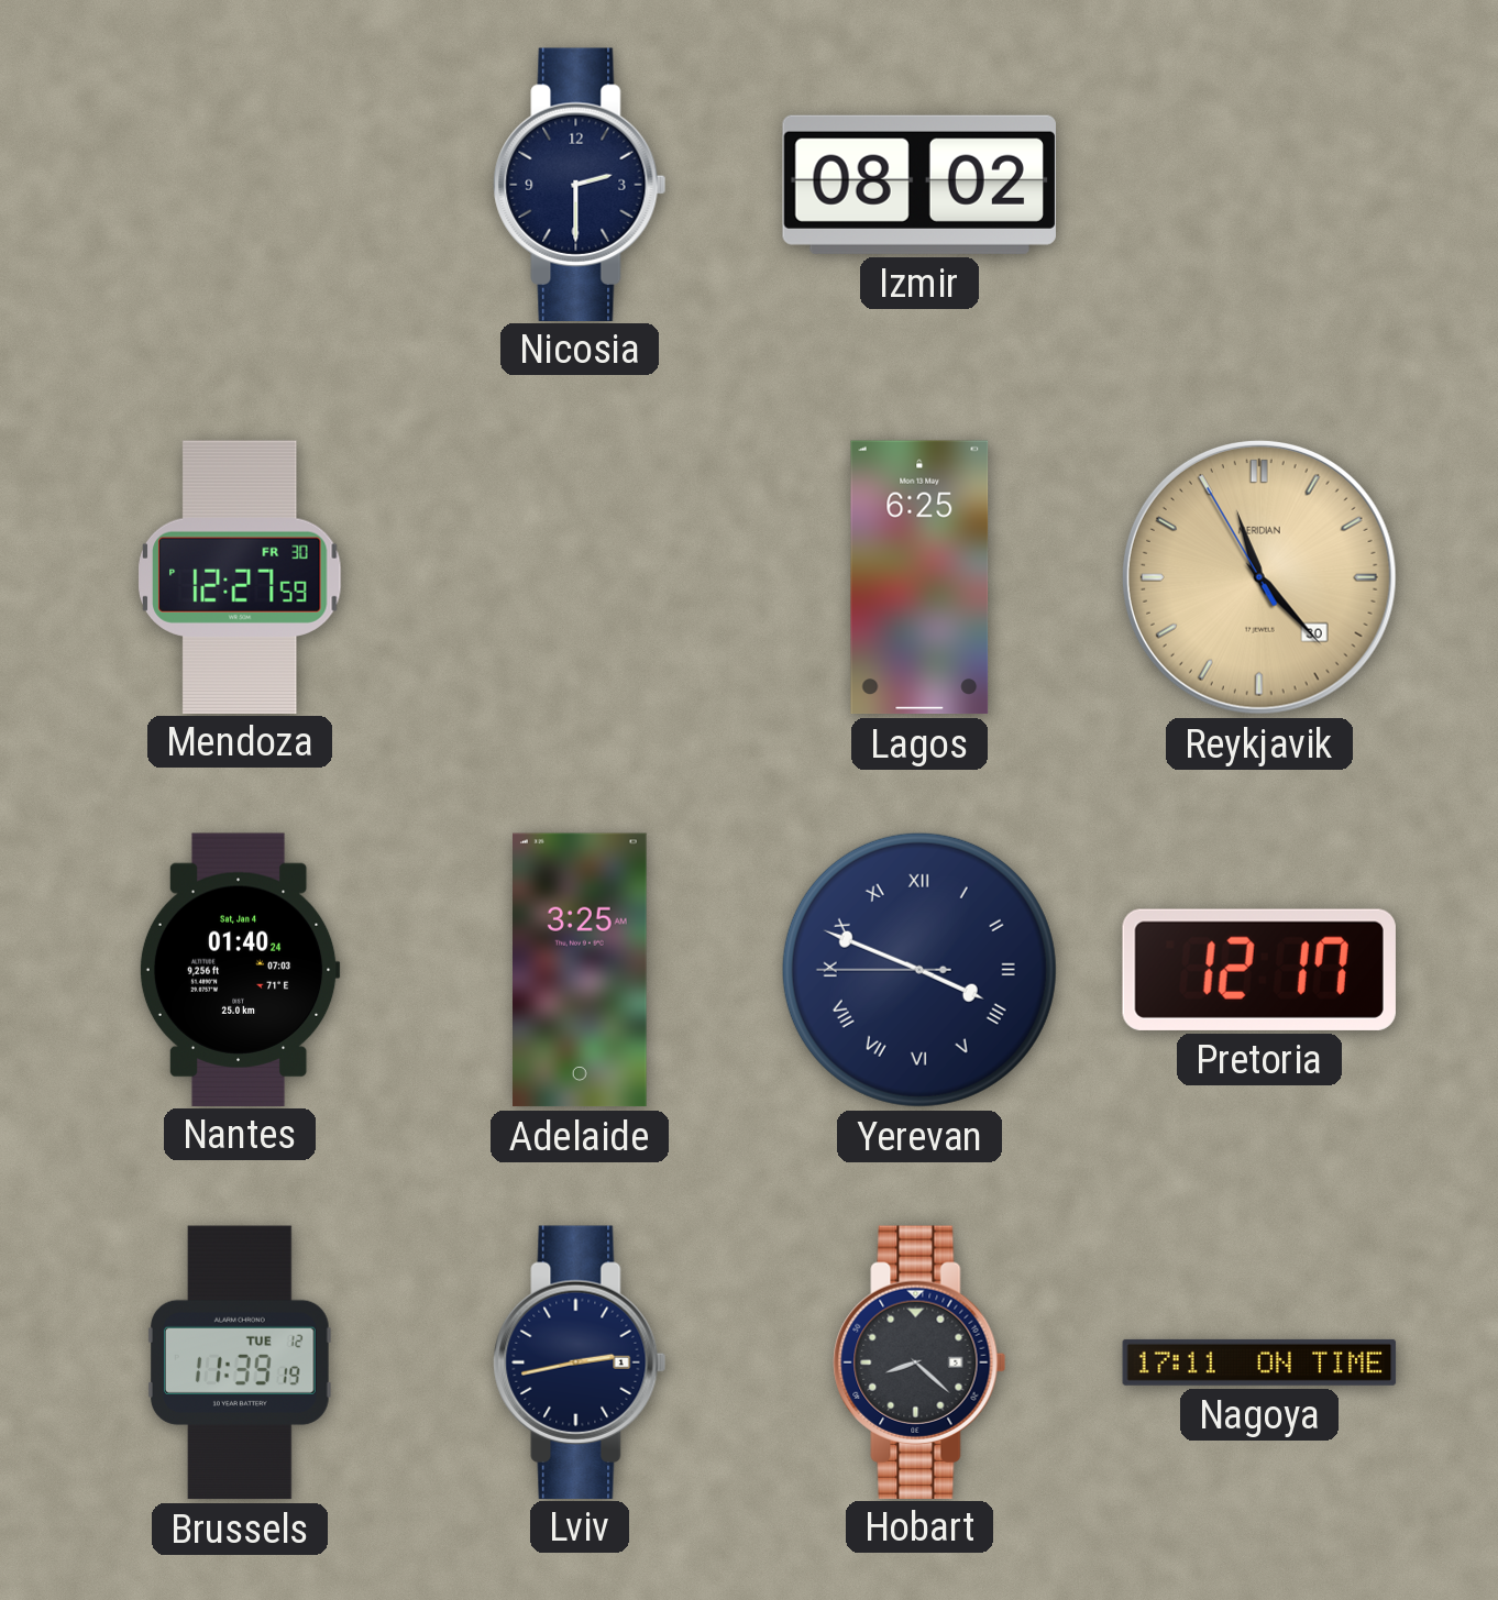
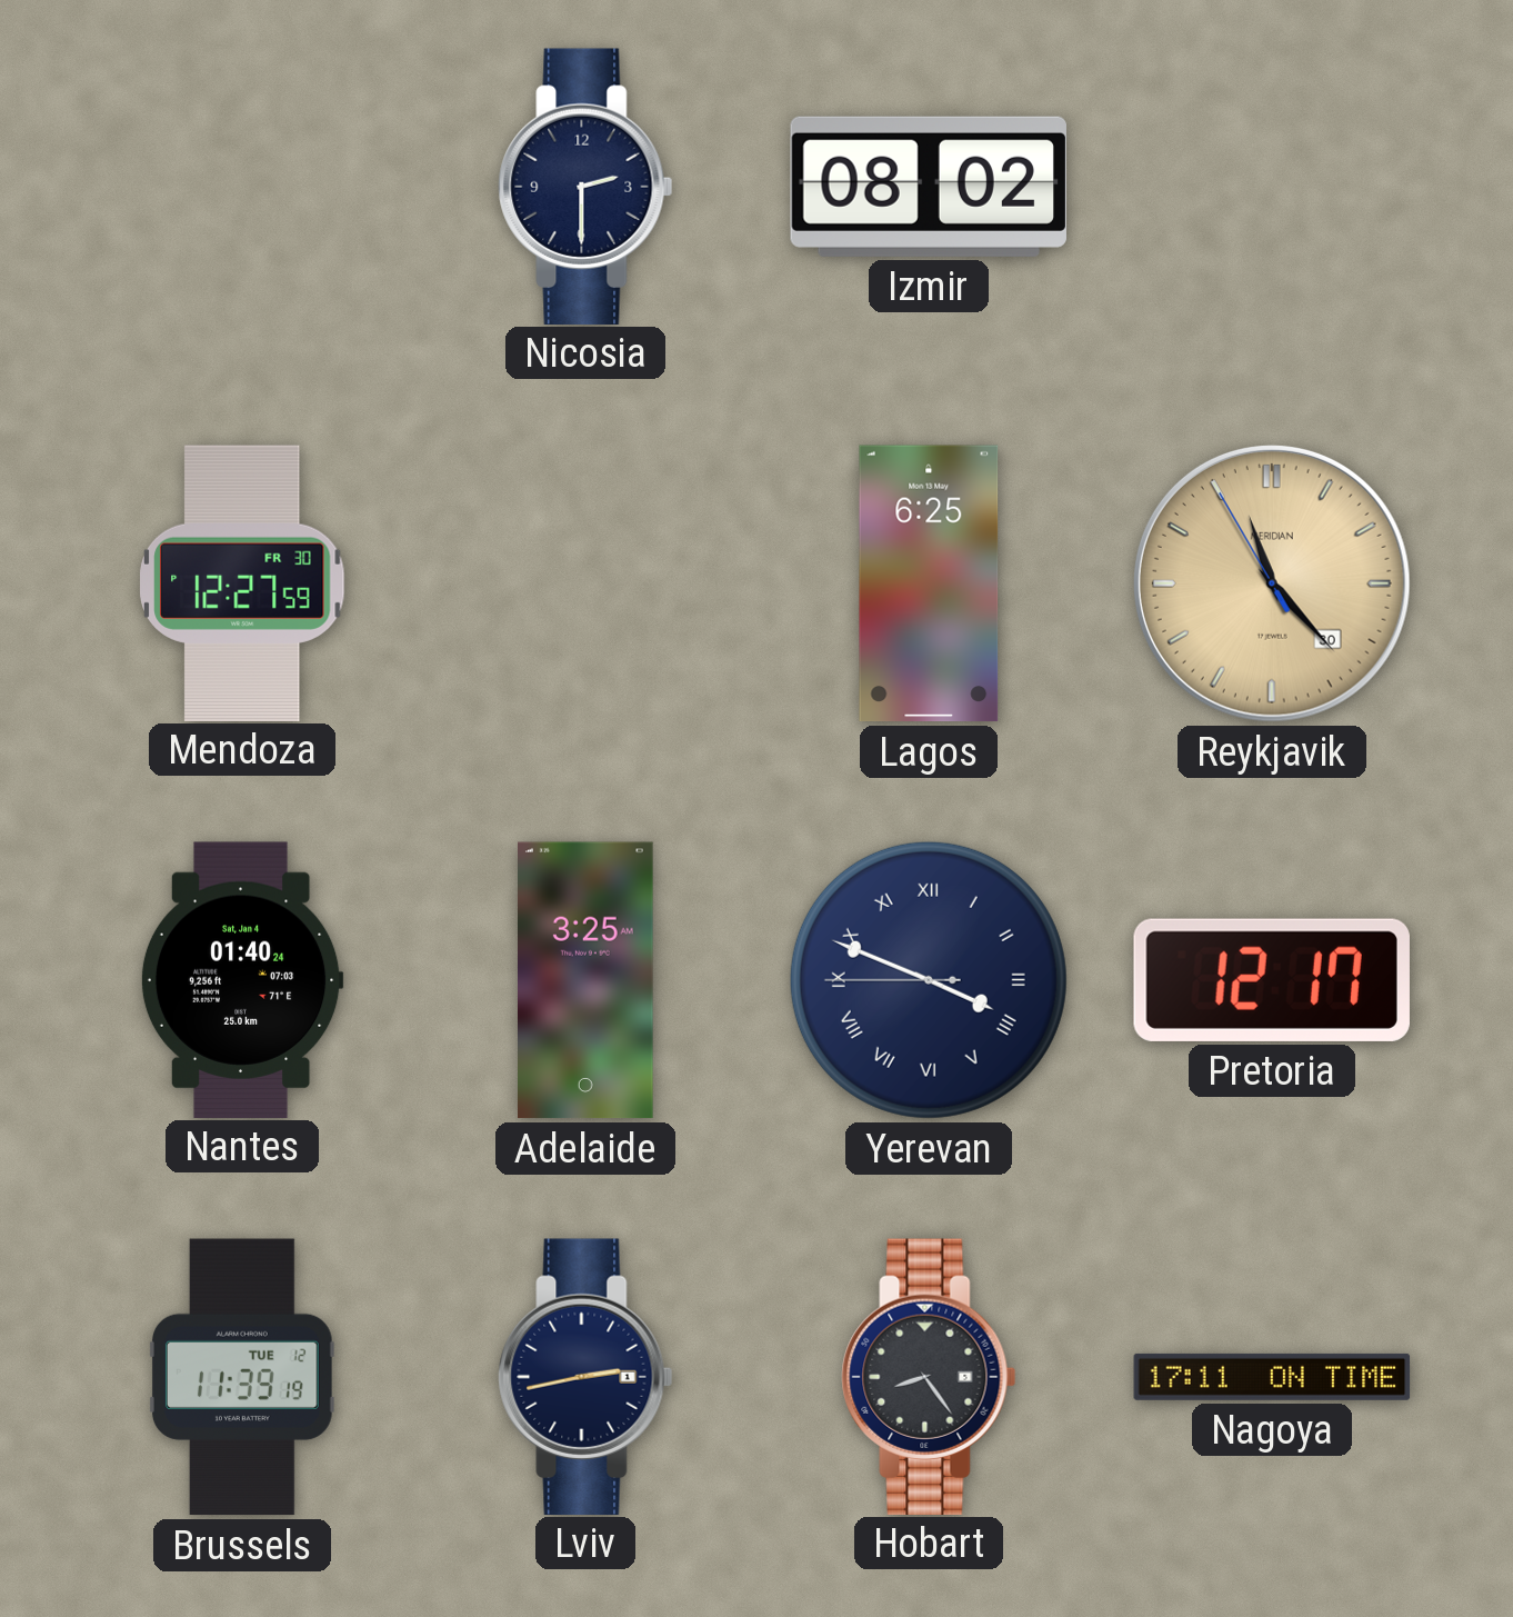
Hobart: 8:22 -> 8:24
